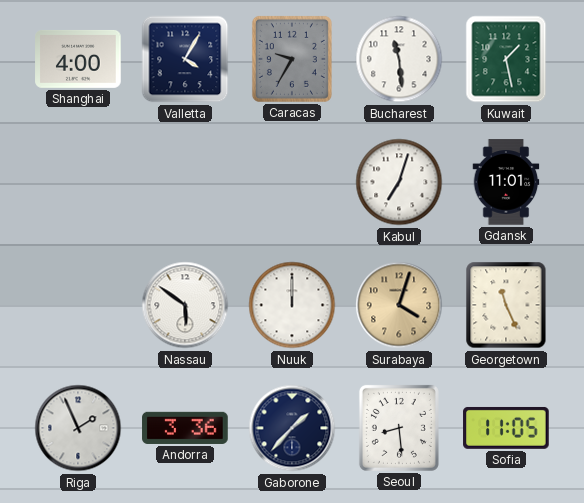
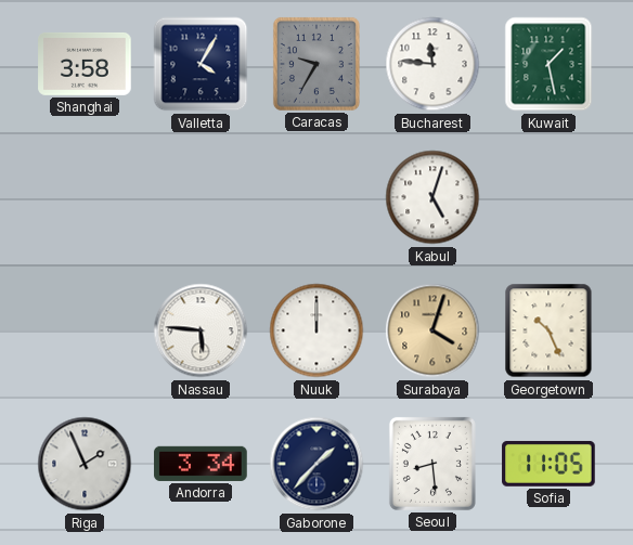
Shanghai: 4:00 -> 3:58
Bucharest: 11:29 -> 11:46
Kabul: 7:03 -> 5:03
Gdansk: 11:01 -> none
Nassau: 5:51 -> 5:46
Georgetown: 11:26 -> 10:26
Andorra: 3:36 -> 3:34
